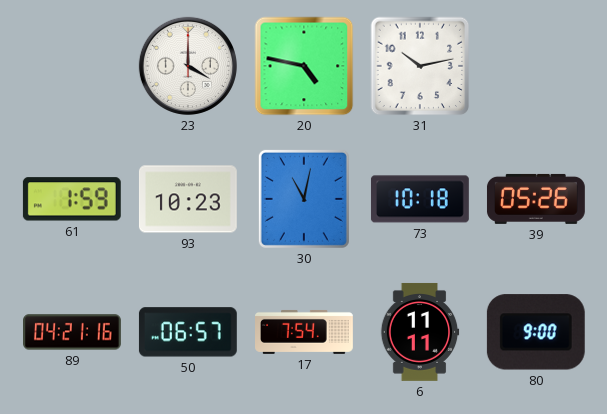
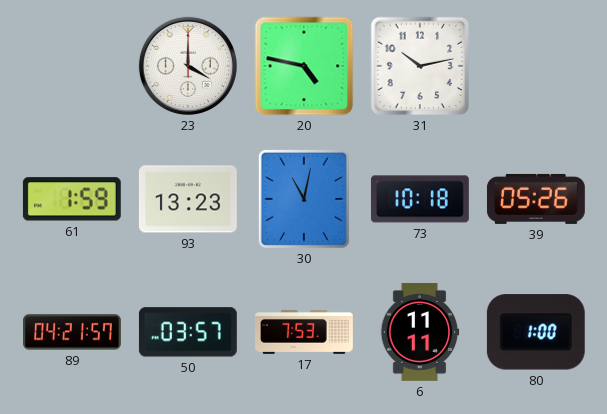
93: 10:23 -> 13:23
89: 04:21:16 -> 04:21:57
50: 06:57 -> 03:57
17: 7:54 -> 7:53
80: 9:00 -> 1:00
